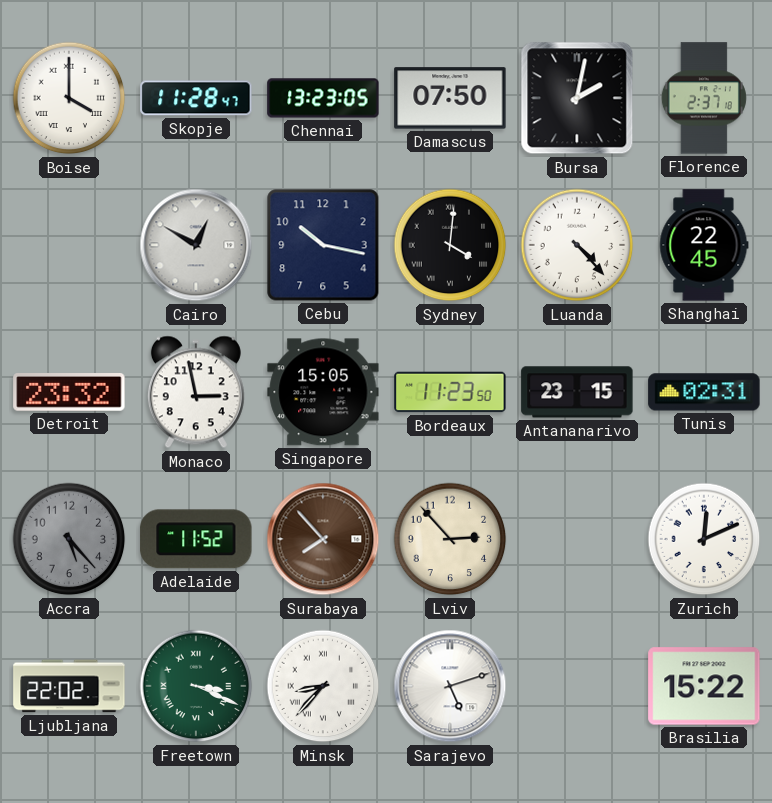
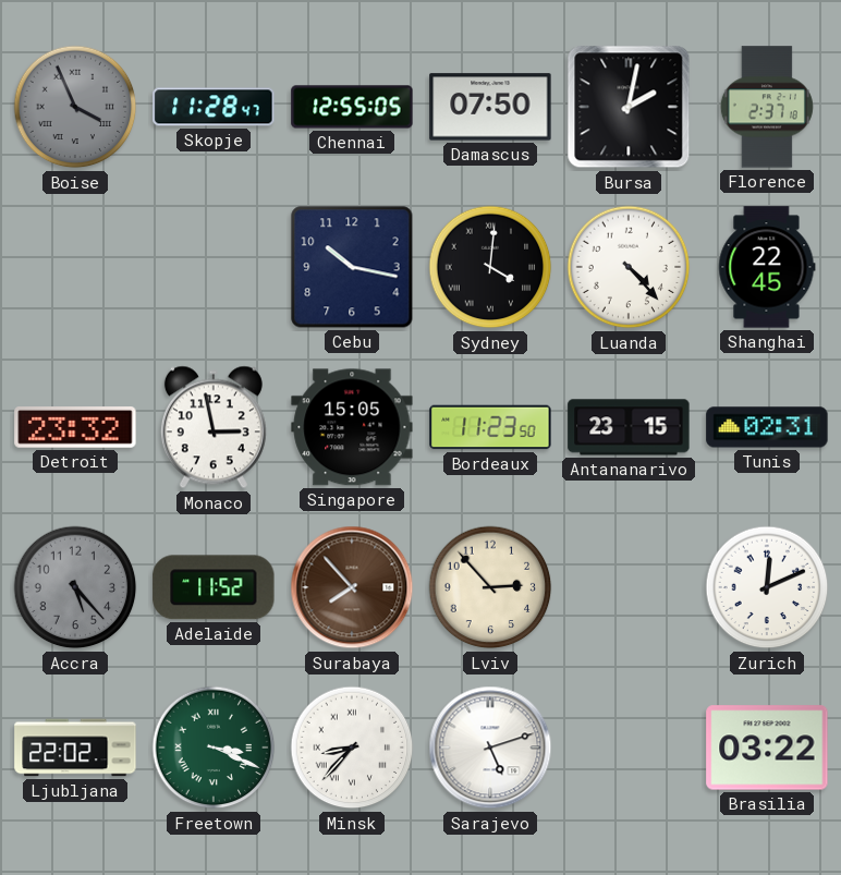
Boise: 4:00 -> 3:56
Boise dial: white -> grey
Chennai: 13:23 -> 12:55
Cairo: 12:50 -> none
Brasilia: 15:22 -> 03:22
